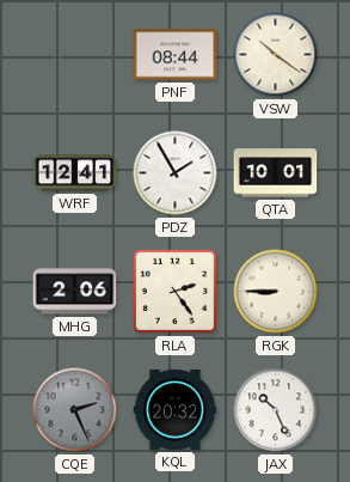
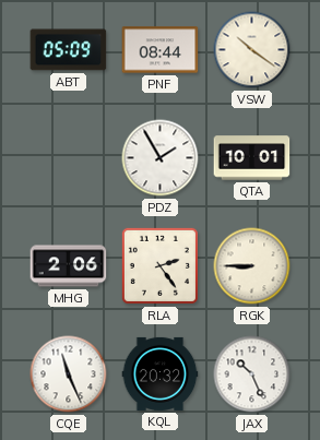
ABT: none -> 05:09
WRF: 12:41 -> none
CQE: 2:26 -> 11:26
CQE dial: grey -> white
